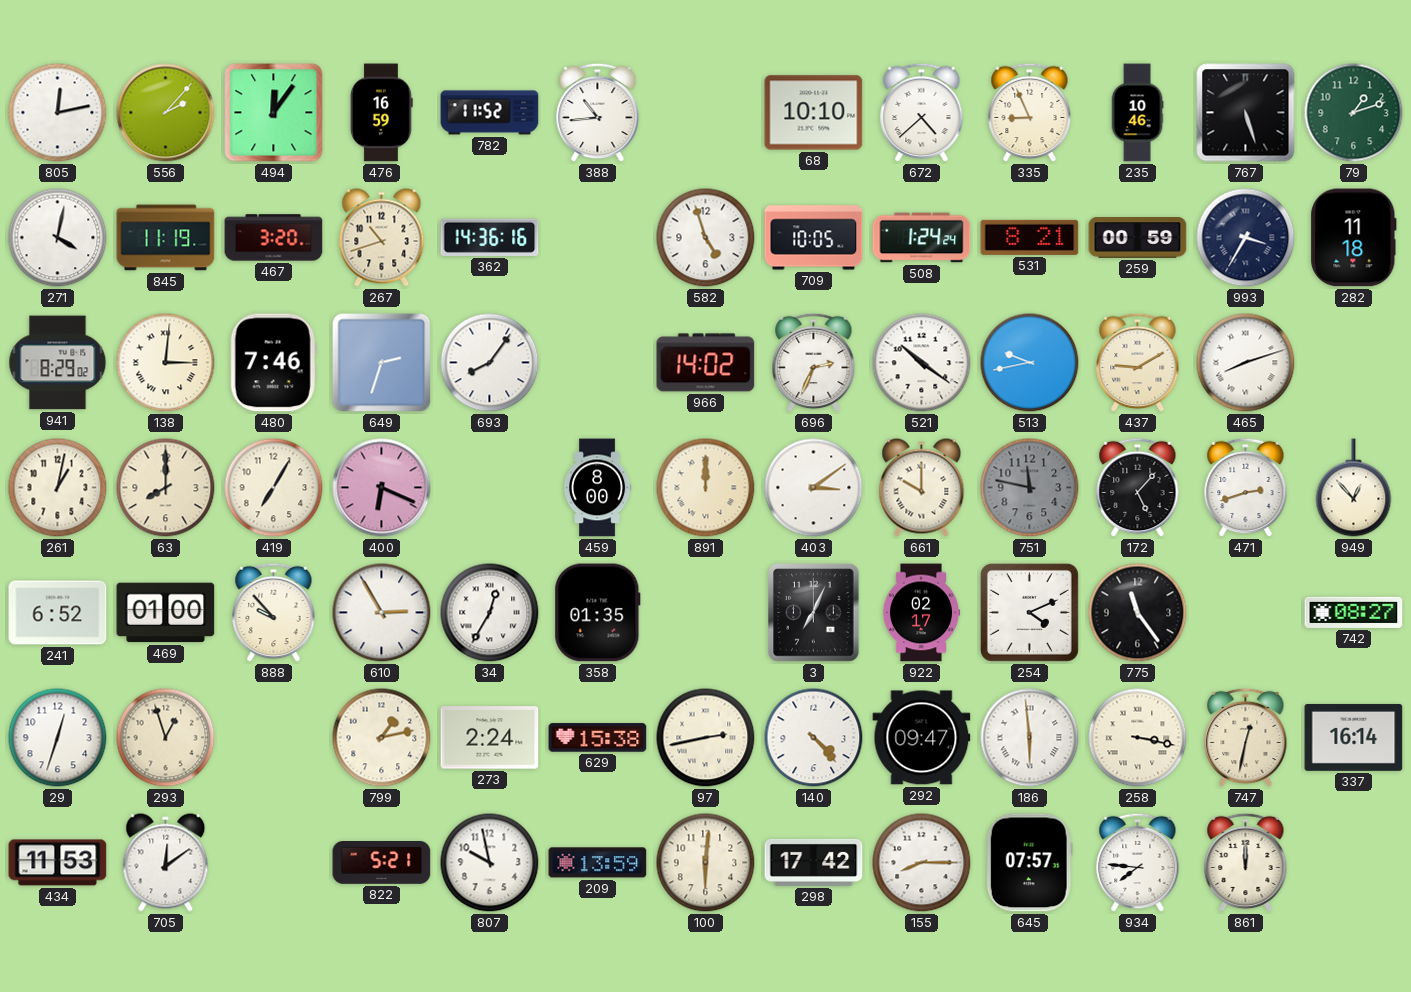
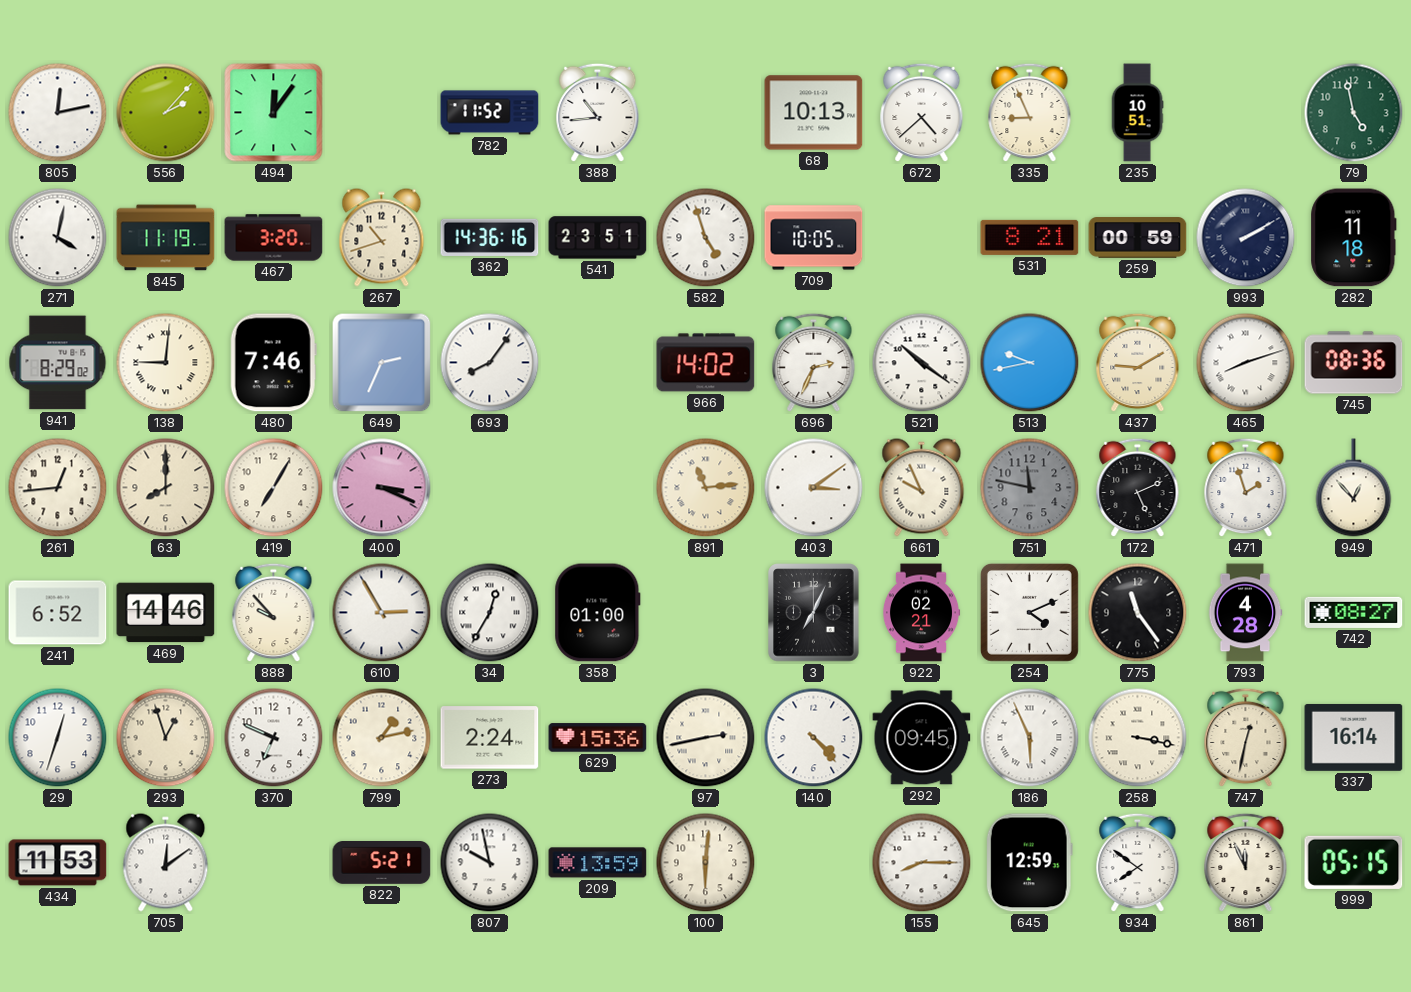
476: 16:59 -> none
68: 10:10 -> 10:13
235: 10:46 -> 10:51
767: 5:27 -> none
79: 1:12 -> 4:58
541: none -> 23:51
508: 1:24 -> none
993: 3:35 -> 2:10
138: 3:01 -> 9:01
649: 2:33 -> 2:34
745: none -> 08:36
261: 1:02 -> 12:44
400: 6:19 -> 3:19
459: 8:00 -> none
891: 12:00 -> 11:14
661: 10:00 -> 9:56
172: 5:07 -> 5:11
471: 2:42 -> 1:57
469: 01:00 -> 14:46
358: 01:35 -> 01:00
922: 02:17 -> 02:21
793: none -> 4:28
370: none -> 6:49
629: 15:38 -> 15:36
292: 09:47 -> 09:45
186: 5:59 -> 5:56
298: 17:42 -> none
645: 07:57 -> 12:59
934: 7:46 -> 7:51
861: 12:00 -> 11:56
999: none -> 05:15
